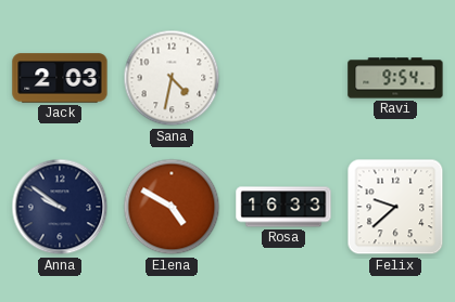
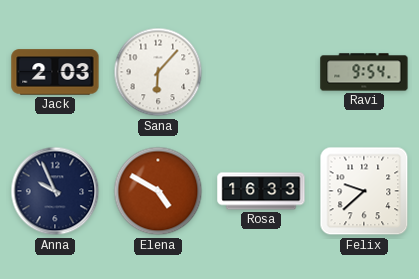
Sana: 4:32 -> 6:07
Anna: 9:51 -> 9:56
